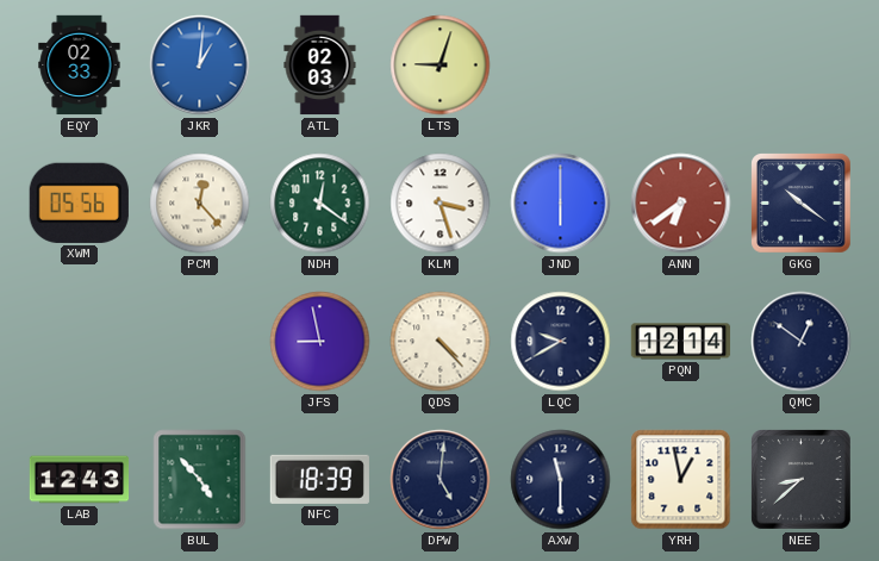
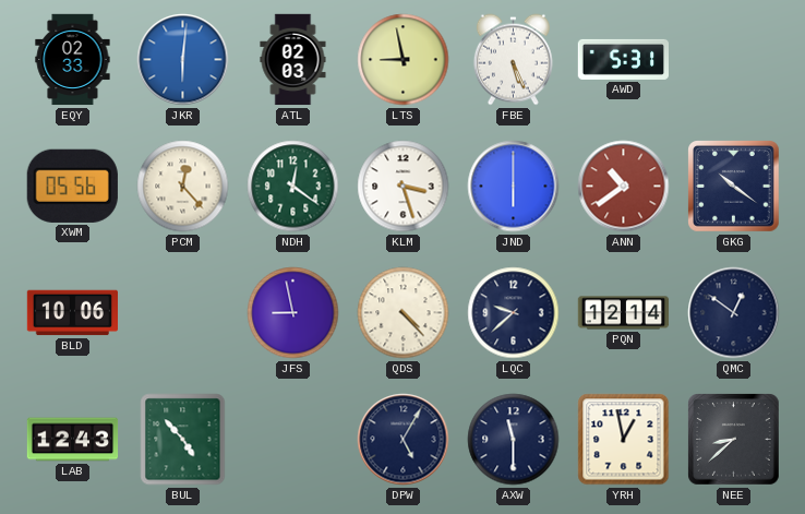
JKR: 1:01 -> 6:01
LTS: 9:03 -> 8:58
FBE: none -> 5:26
AWD: none -> 5:31
ANN: 6:39 -> 10:39
BLD: none -> 10:06
LQC: 9:40 -> 9:38
NFC: 18:39 -> none
DPW: 5:01 -> 5:05
